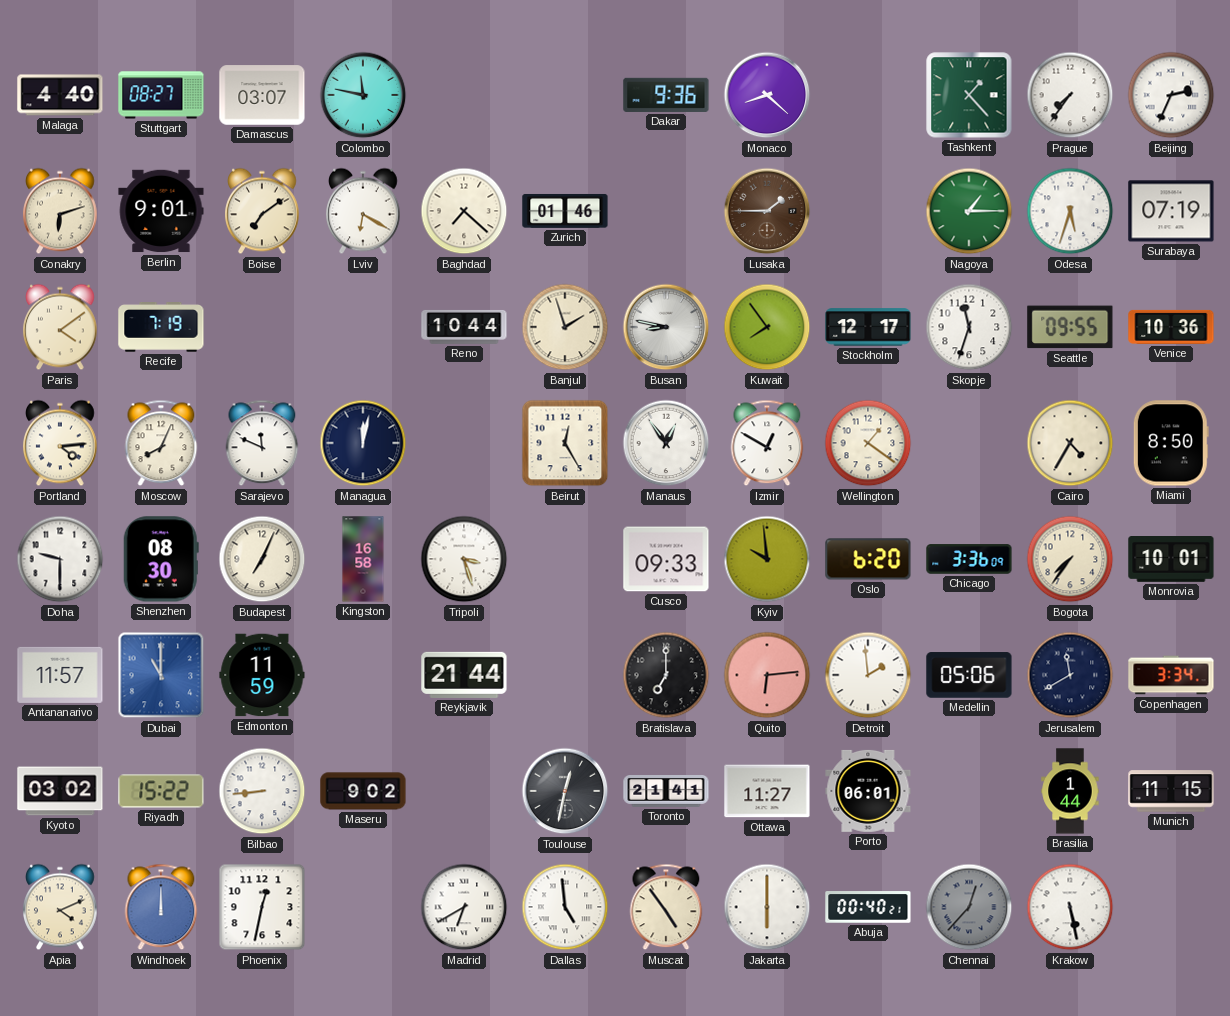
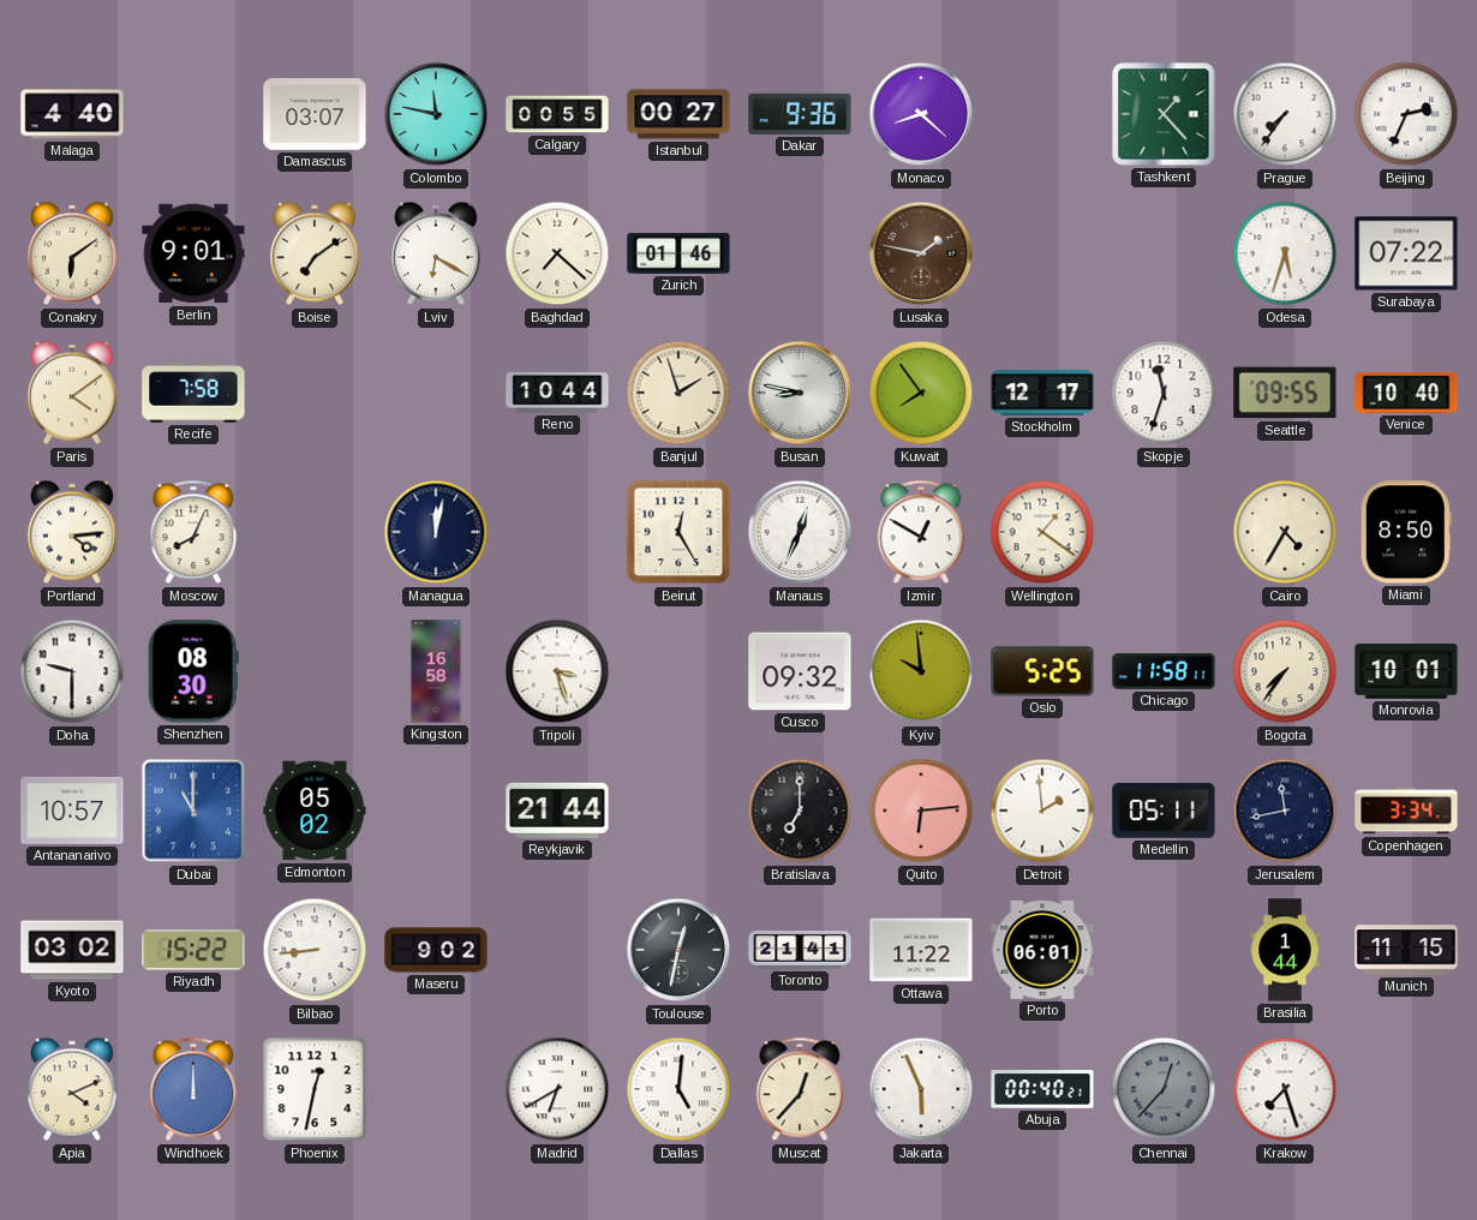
Stuttgart: 08:27 -> none
Calgary: none -> 00:55
Istanbul: none -> 00:27
Conakry: 6:12 -> 6:09
Lusaka: 1:45 -> 1:47
Nagoya: 1:15 -> none
Surabaya: 07:19 -> 07:22
Recife: 7:19 -> 7:58
Venice: 10:36 -> 10:40
Sarajevo: 11:49 -> none
Manaus: 12:54 -> 12:34
Budapest: 7:04 -> none
Cusco: 09:33 -> 09:32
Oslo: 6:20 -> 5:25
Chicago: 3:36 -> 11:58
Antananarivo: 11:57 -> 10:57
Edmonton: 11:59 -> 05:02
Medellin: 05:06 -> 05:11
Jerusalem: 11:40 -> 11:43
Ottawa: 11:27 -> 11:22
Dallas: 4:59 -> 5:01
Muscat: 4:54 -> 12:37
Jakarta: 6:00 -> 5:56
Krakow: 5:28 -> 7:27
